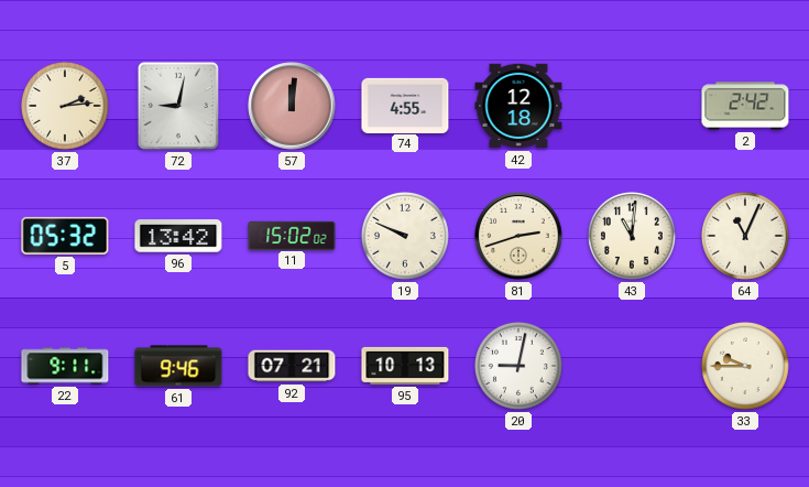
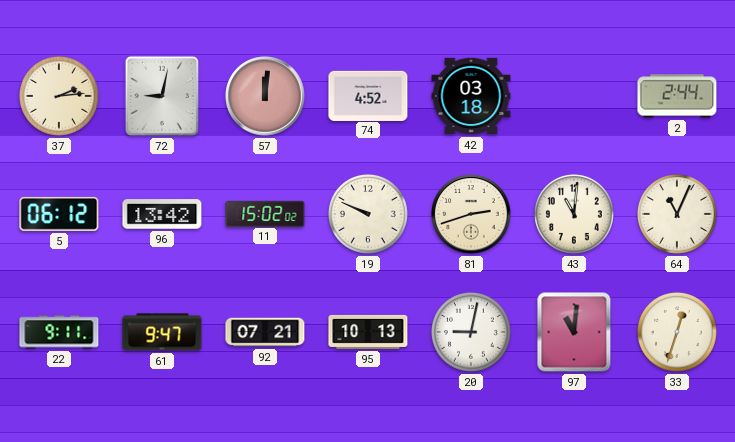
74: 4:55 -> 4:52
42: 12:18 -> 03:18
2: 2:42 -> 2:44
5: 05:32 -> 06:12
61: 9:46 -> 9:47
97: none -> 11:01
33: 9:45 -> 12:33
